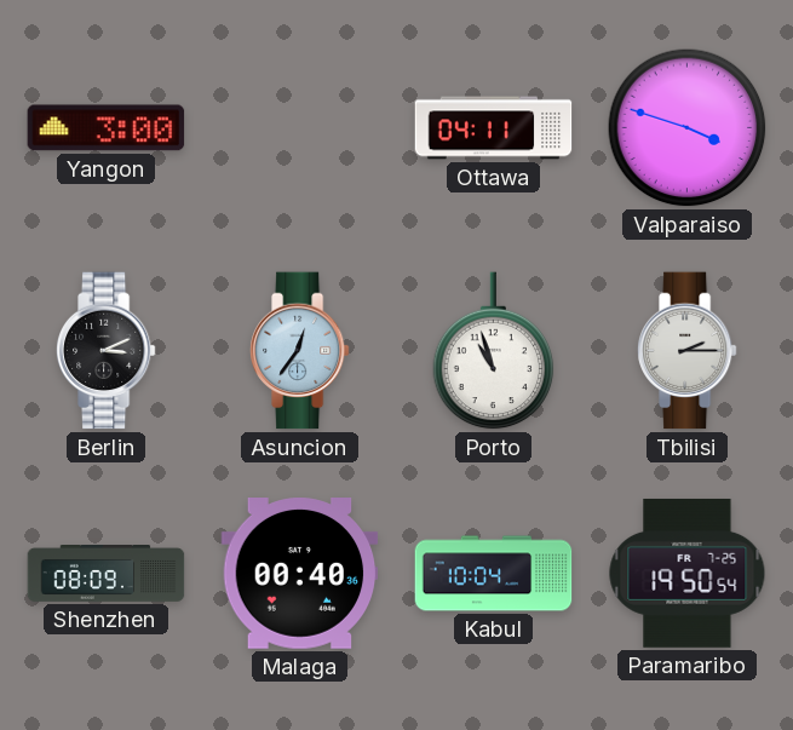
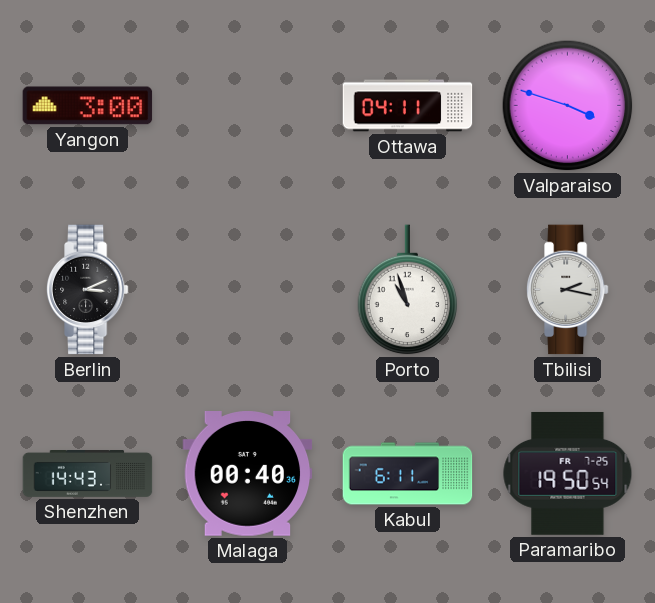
Asuncion: 12:36 -> none
Tbilisi: 2:15 -> 2:17
Shenzhen: 08:09 -> 14:43
Kabul: 10:04 -> 6:11
